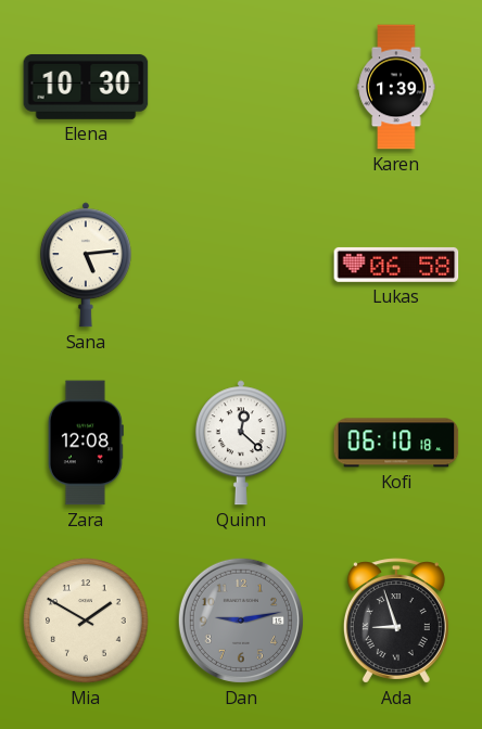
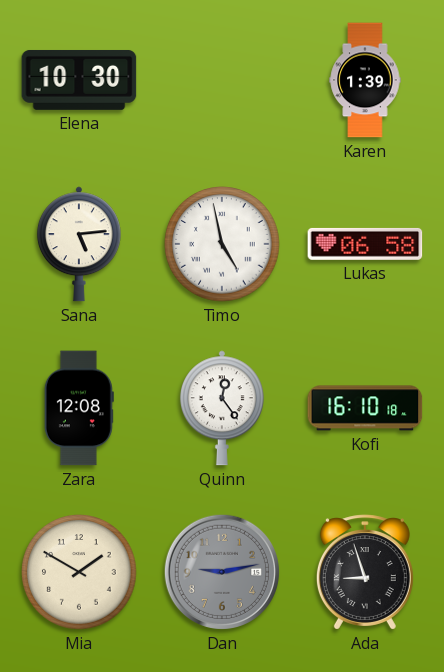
Timo: none -> 4:58
Quinn: 12:22 -> 12:24
Kofi: 06:10 -> 16:10
